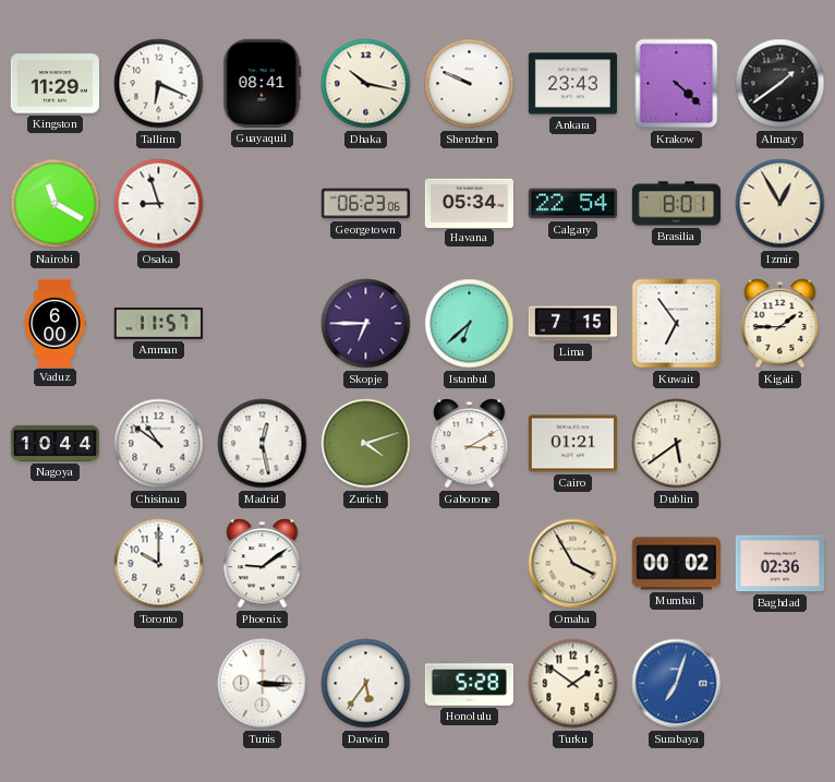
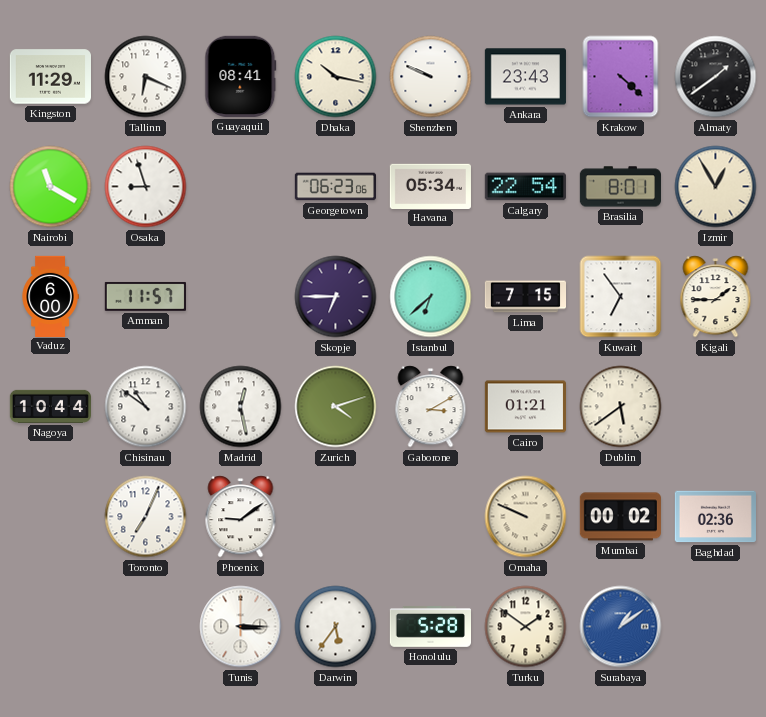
Toronto: 10:00 -> 7:04
Omaha: 3:55 -> 9:49
Surabaya: 7:03 -> 1:09
